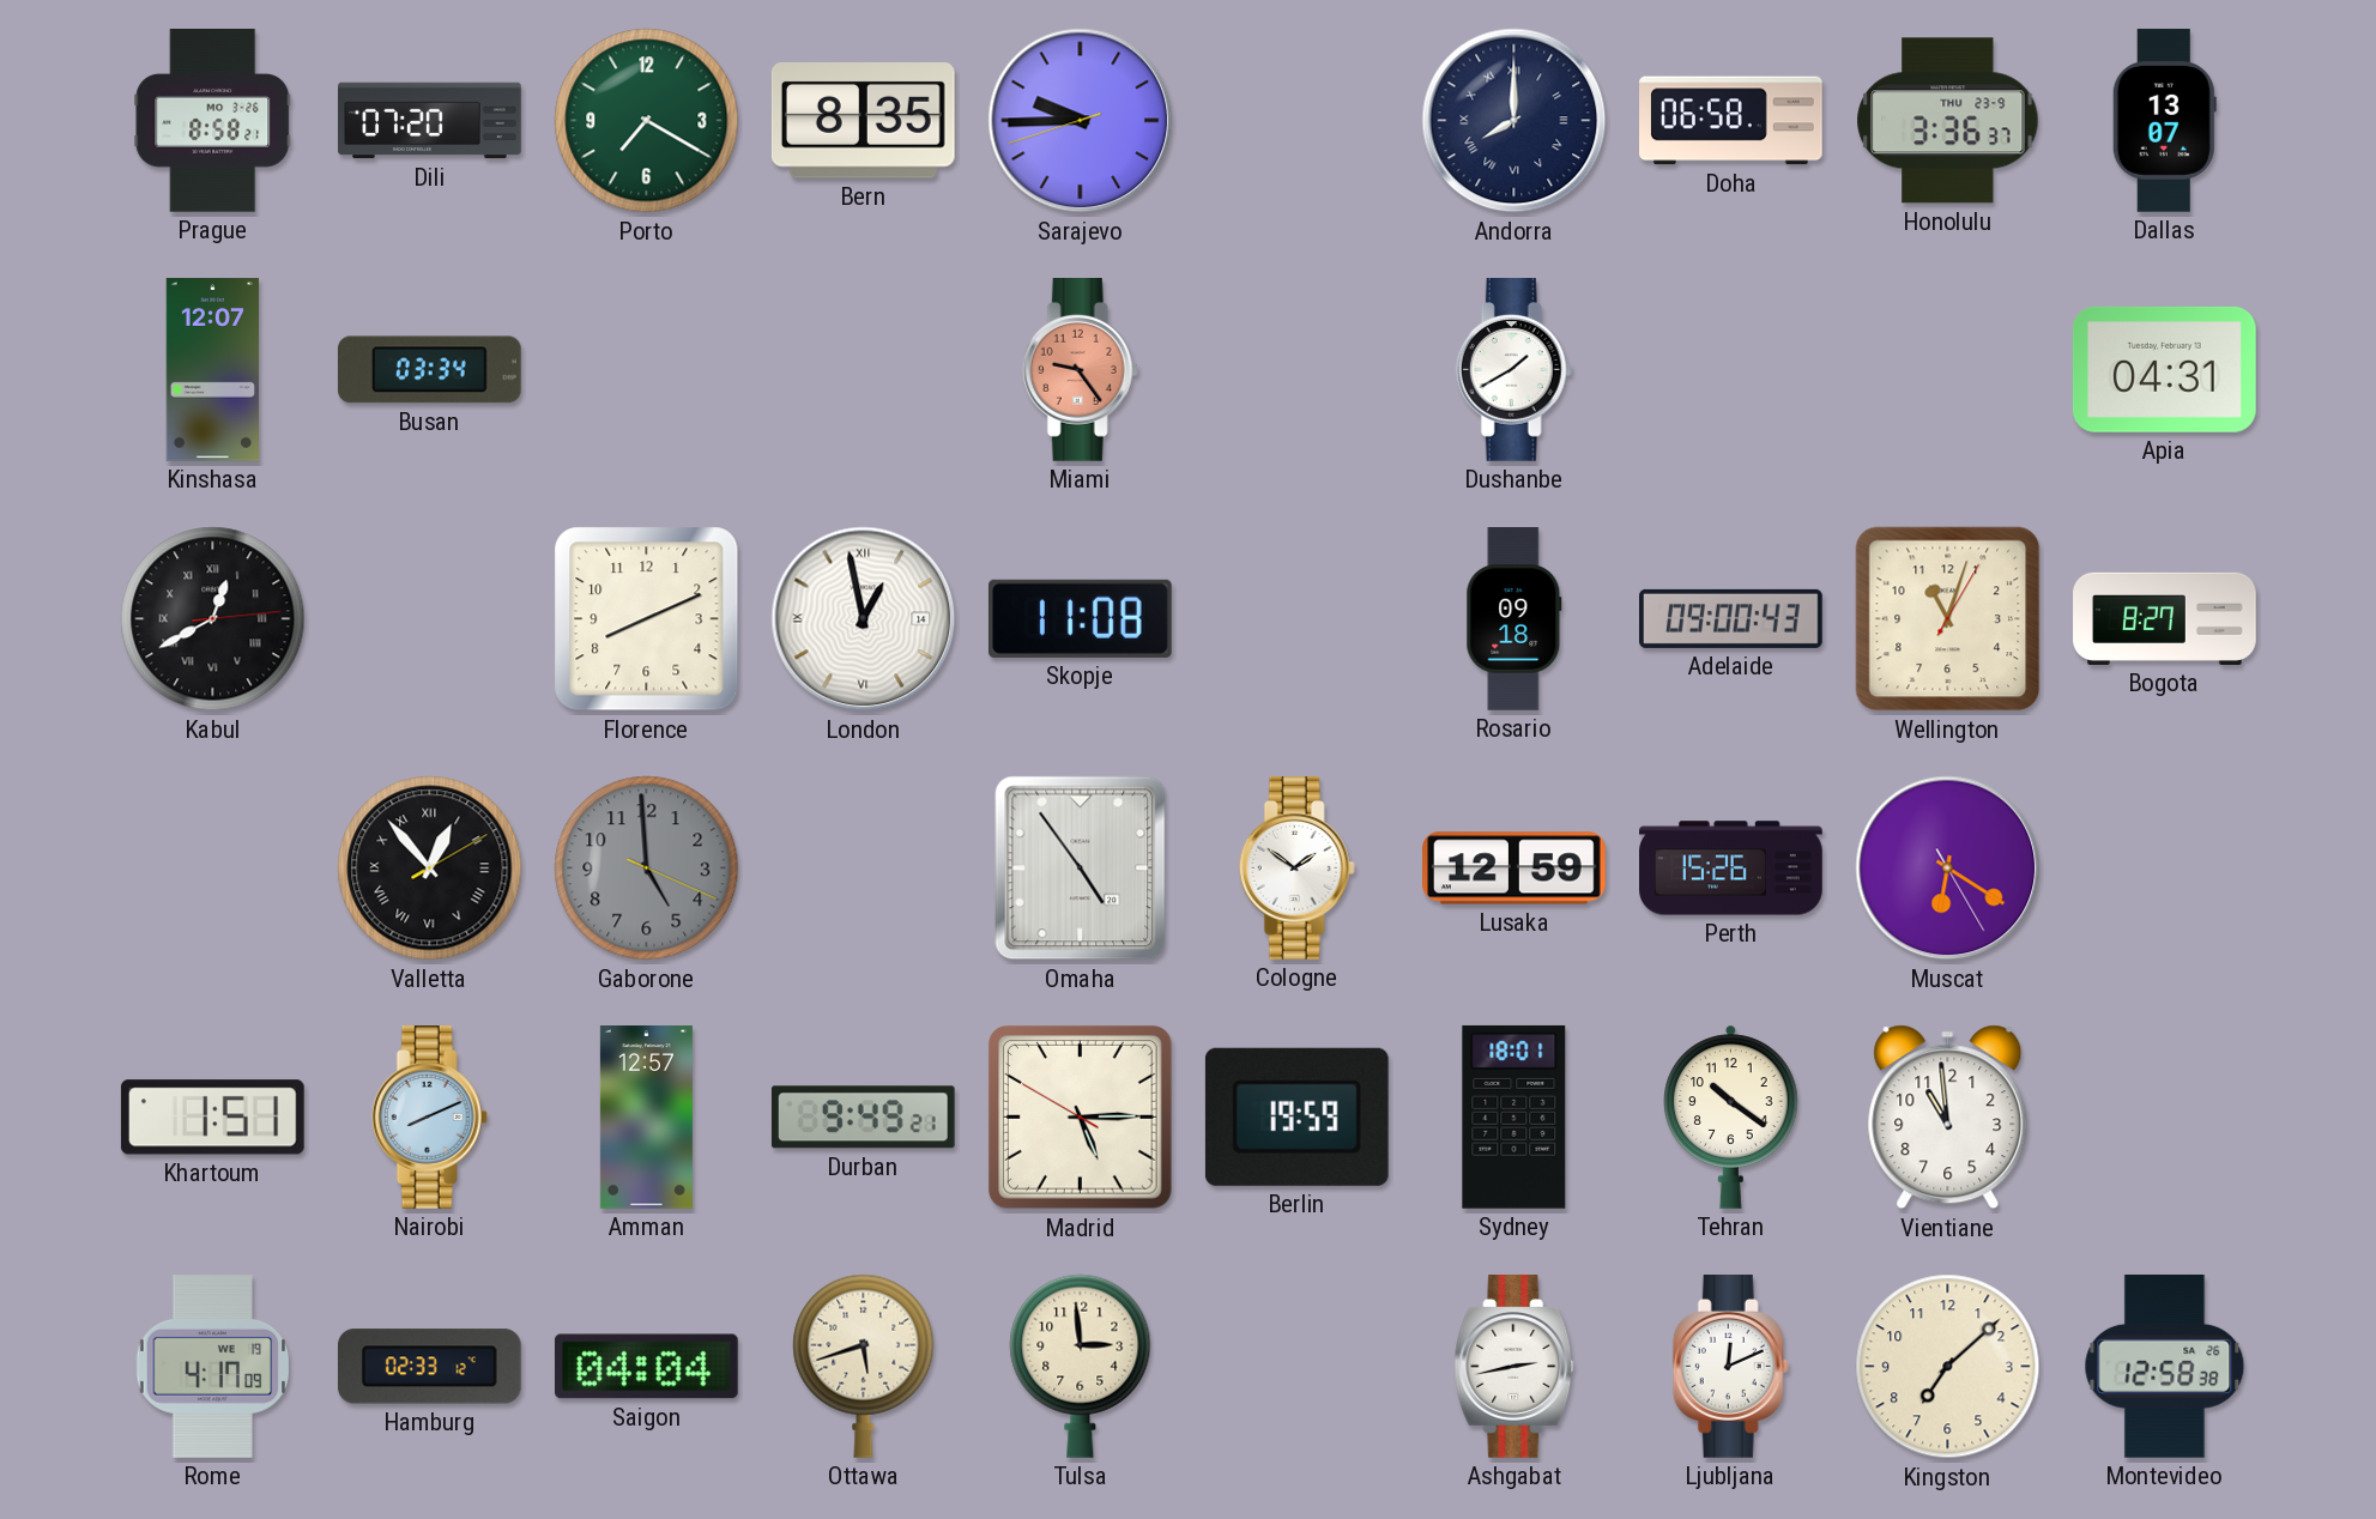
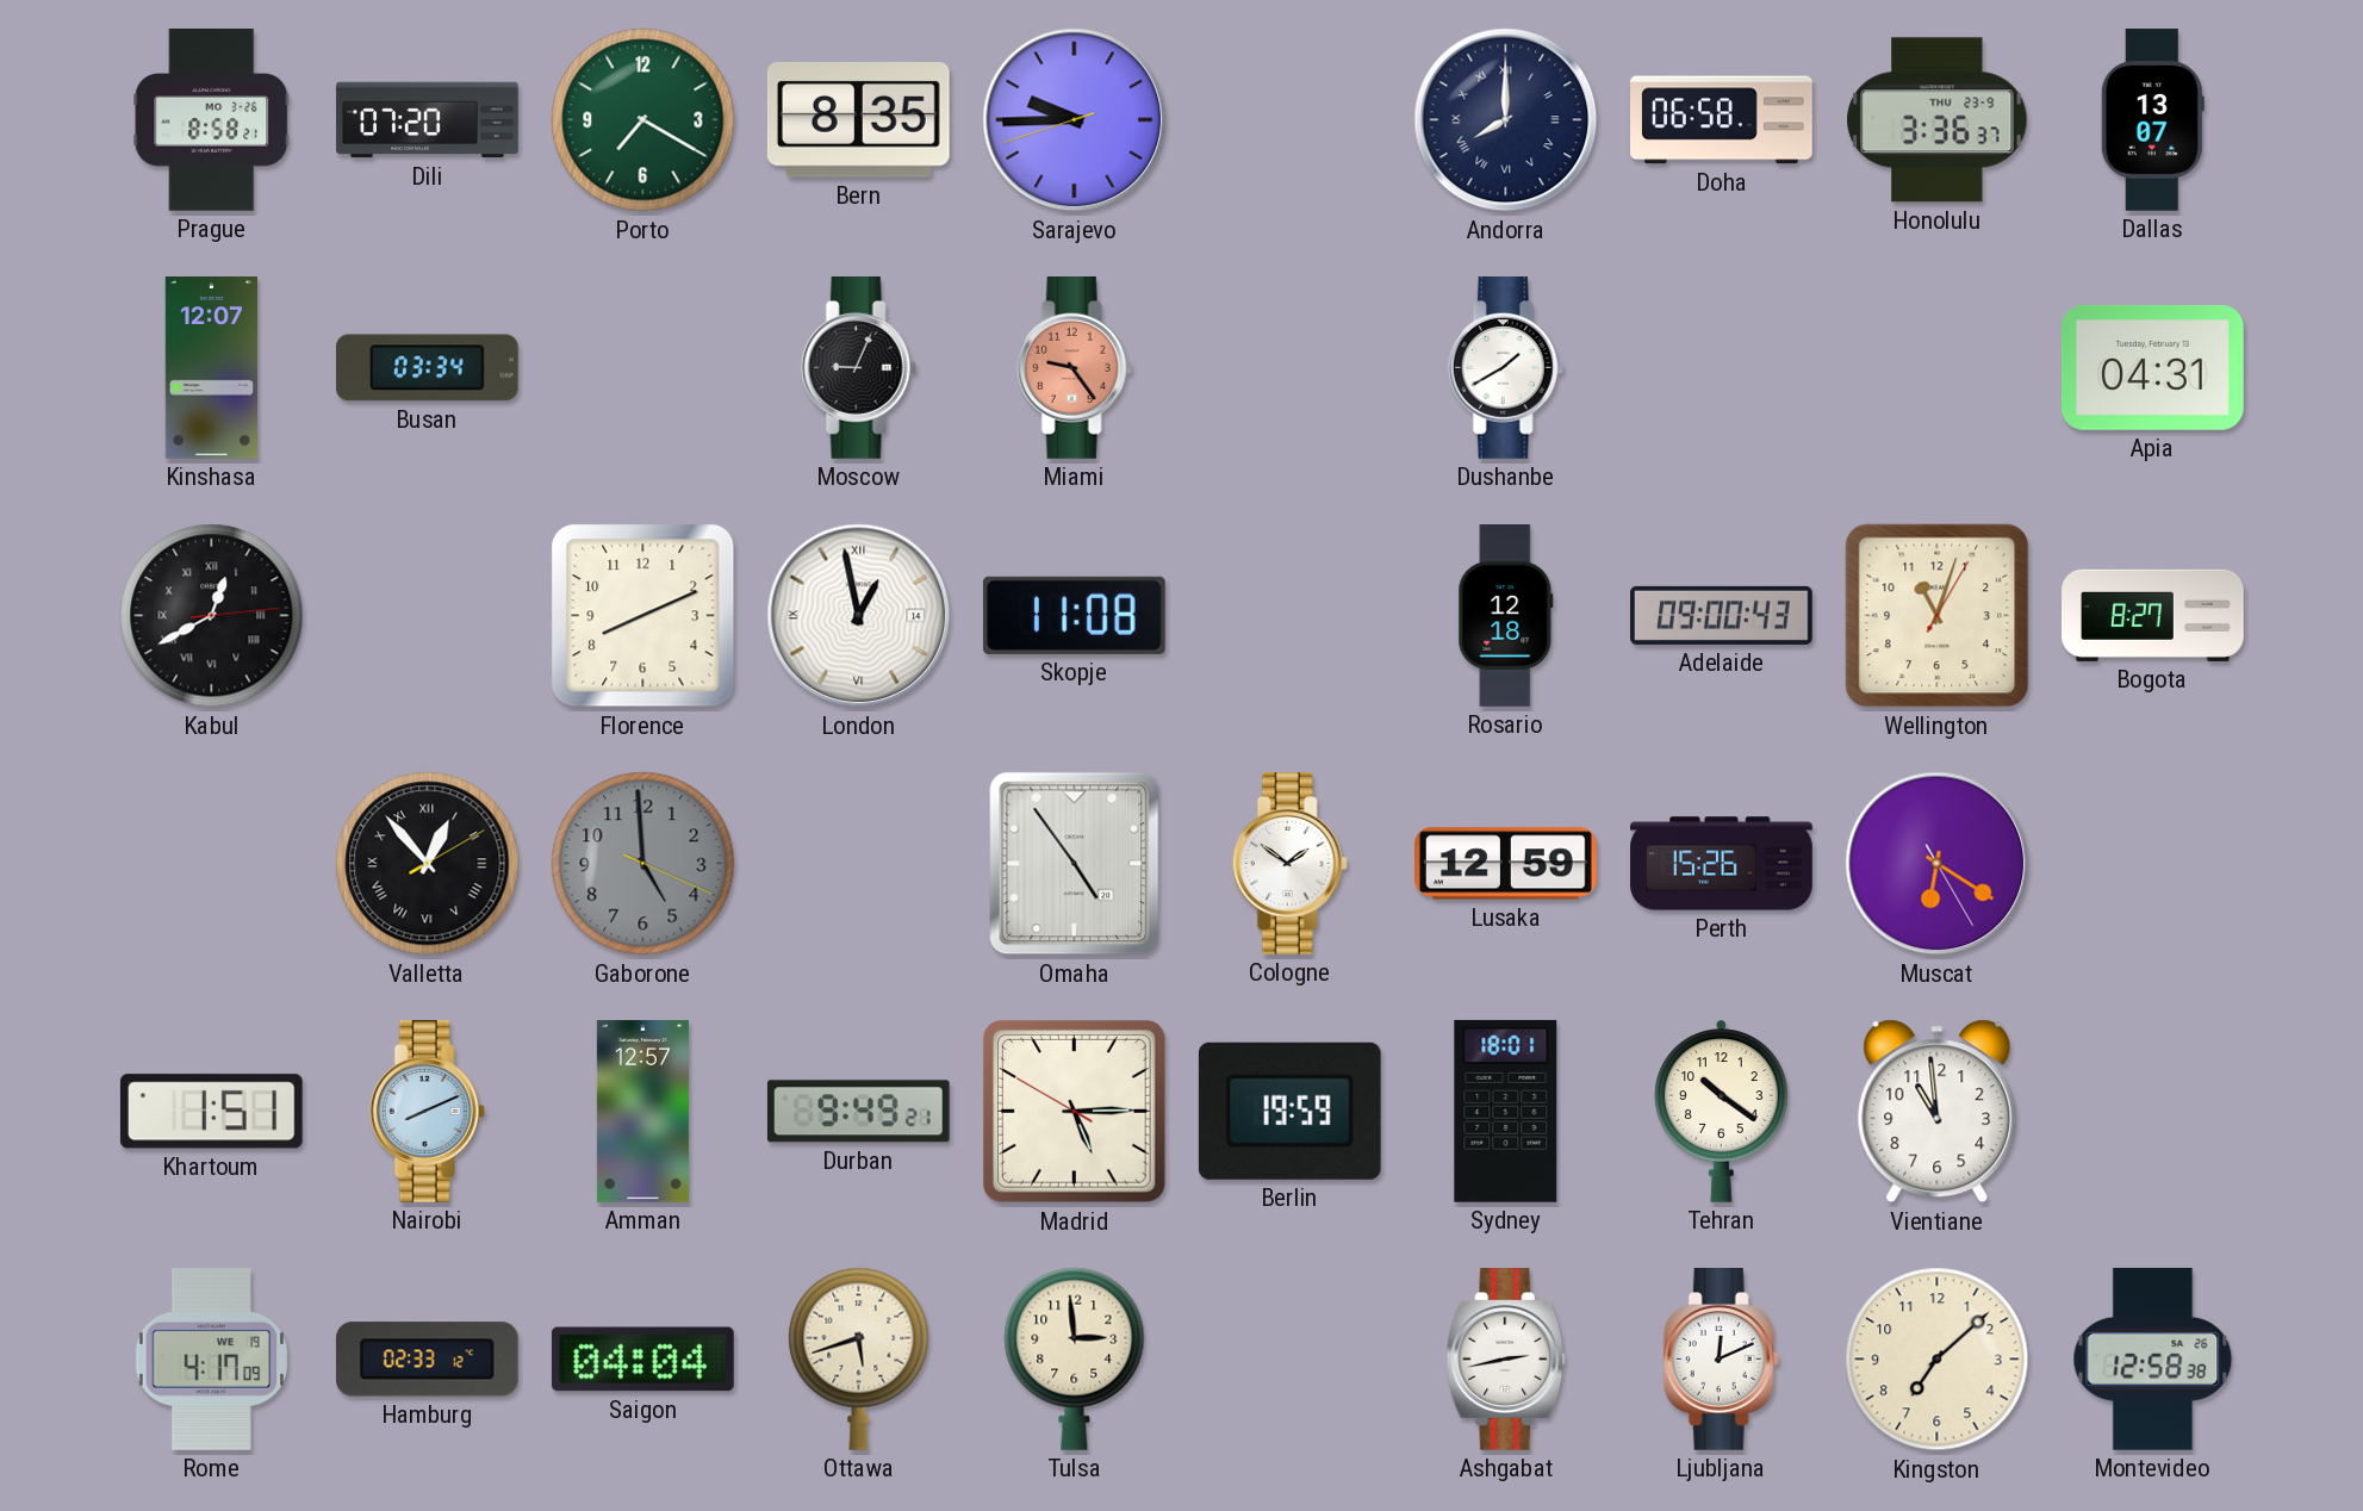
Moscow: none -> 9:04
Rosario: 09:18 -> 12:18
